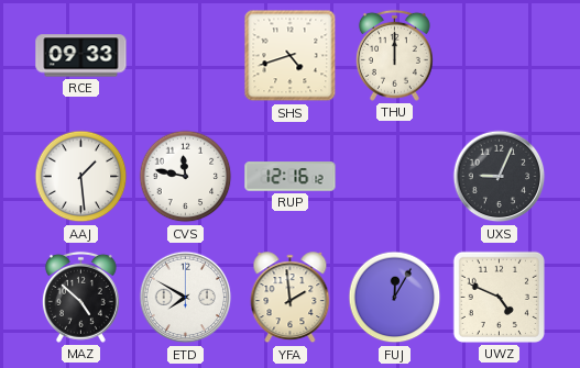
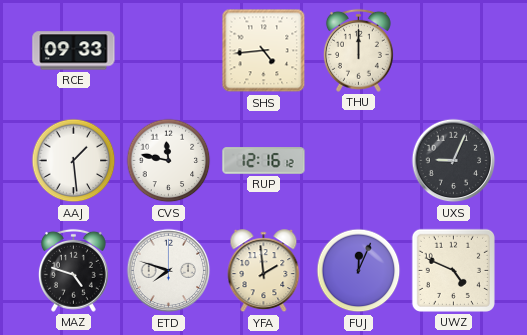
SHS: 4:42 -> 4:44
MAZ: 4:52 -> 4:48
ETD: 7:50 -> 7:48
FUJ: 12:05 -> 12:04
